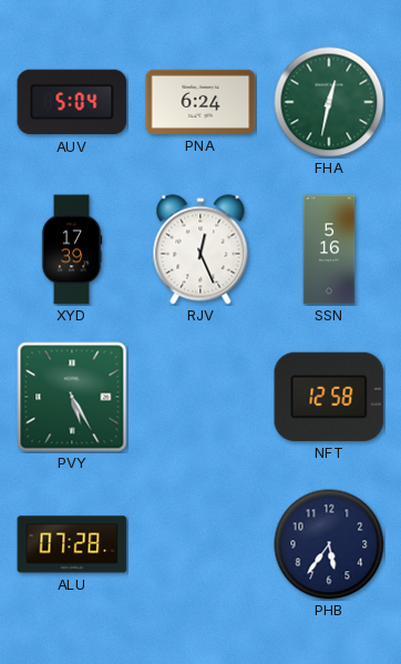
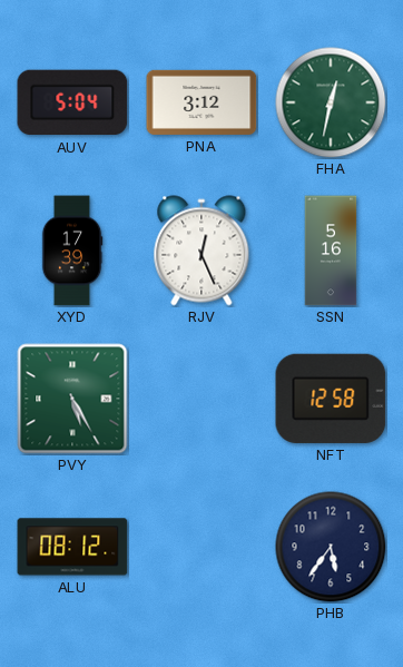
PNA: 6:24 -> 3:12
ALU: 07:28 -> 08:12
